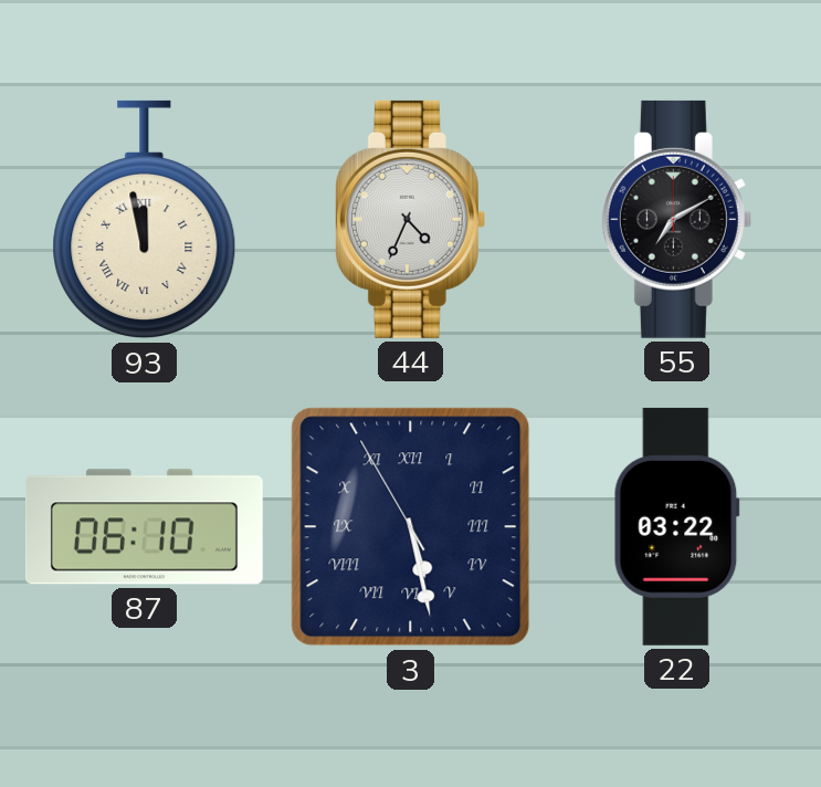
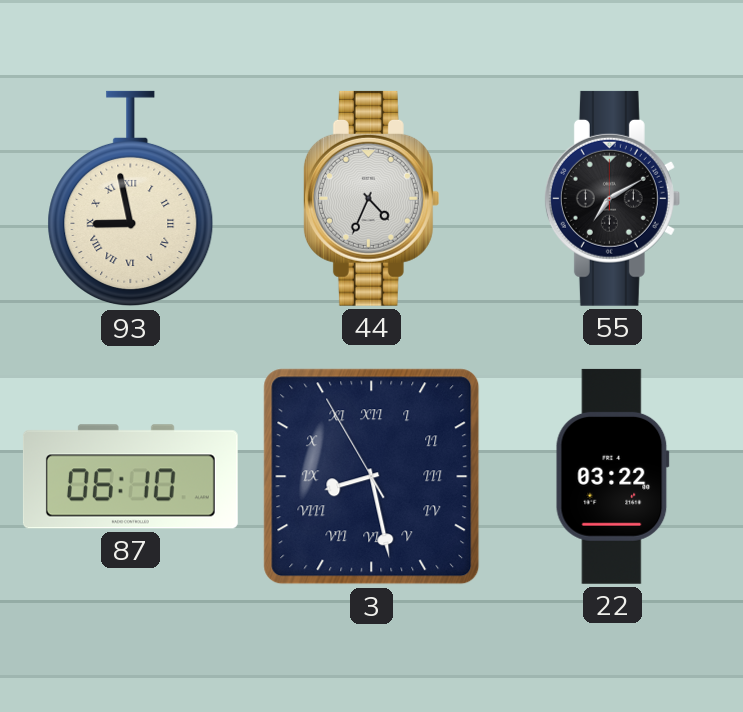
93: 11:58 -> 8:58
3: 5:27 -> 8:27
